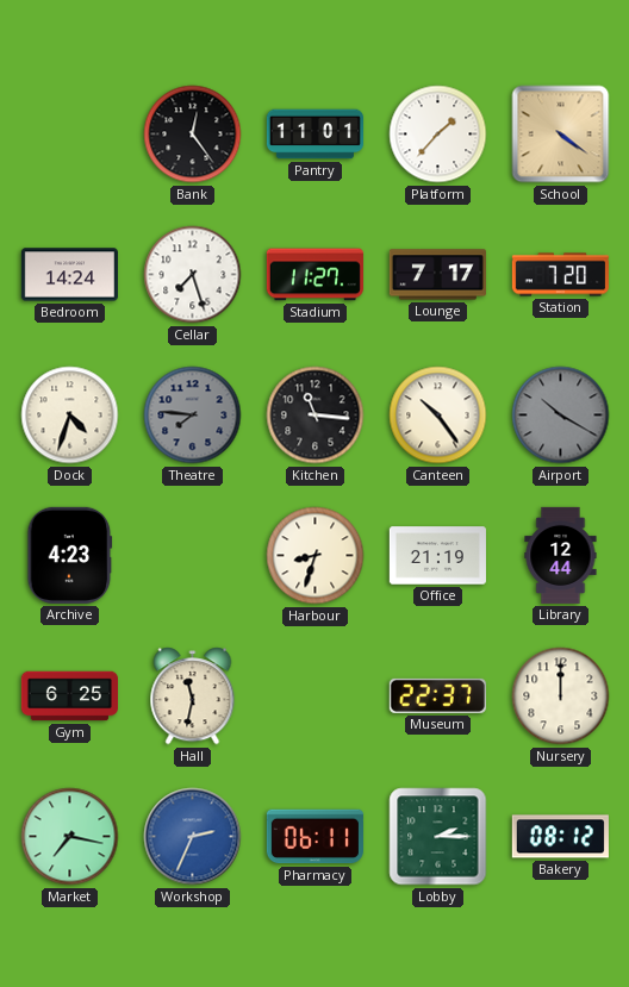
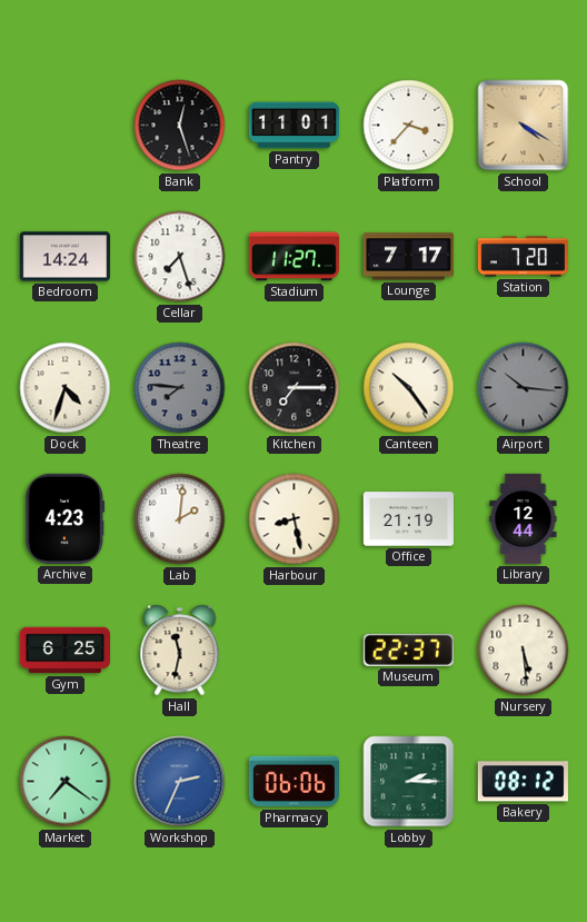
Bank: 12:24 -> 12:27
Platform: 1:37 -> 3:37
School: 4:21 -> 4:20
Kitchen: 11:16 -> 7:15
Airport: 10:20 -> 10:16
Lab: none -> 2:01
Harbour: 8:33 -> 8:28
Nursery: 12:00 -> 5:29
Market: 7:17 -> 7:21
Pharmacy: 06:11 -> 06:06
